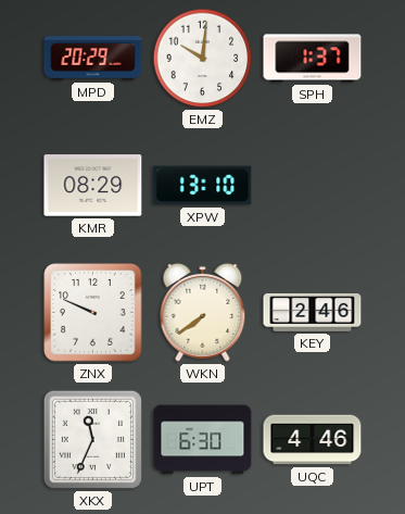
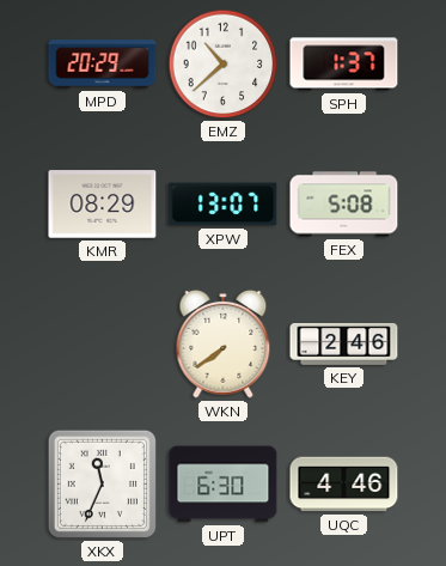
EMZ: 10:01 -> 10:38
XPW: 13:10 -> 13:07
FEX: none -> 5:08
ZNX: 9:49 -> none
